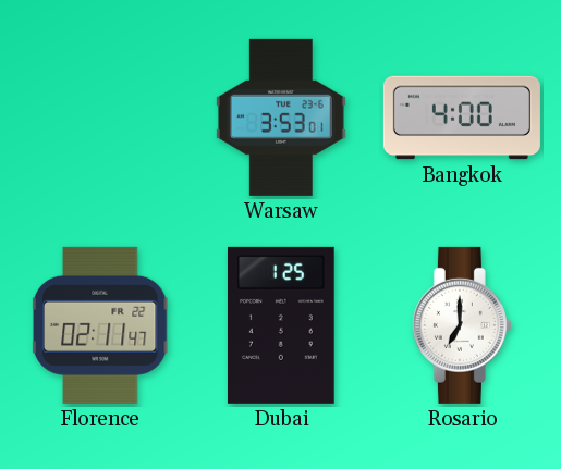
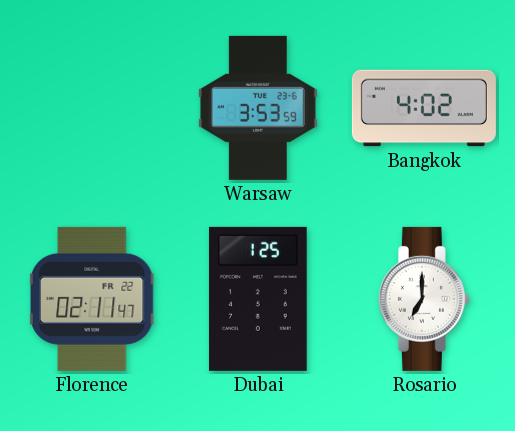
Warsaw: 3:53:01 -> 3:53:59
Bangkok: 4:00 -> 4:02
